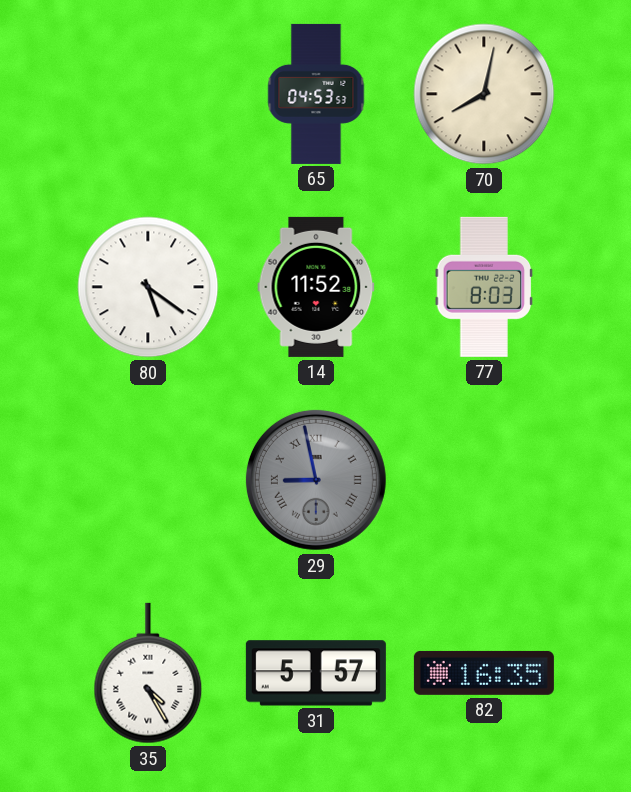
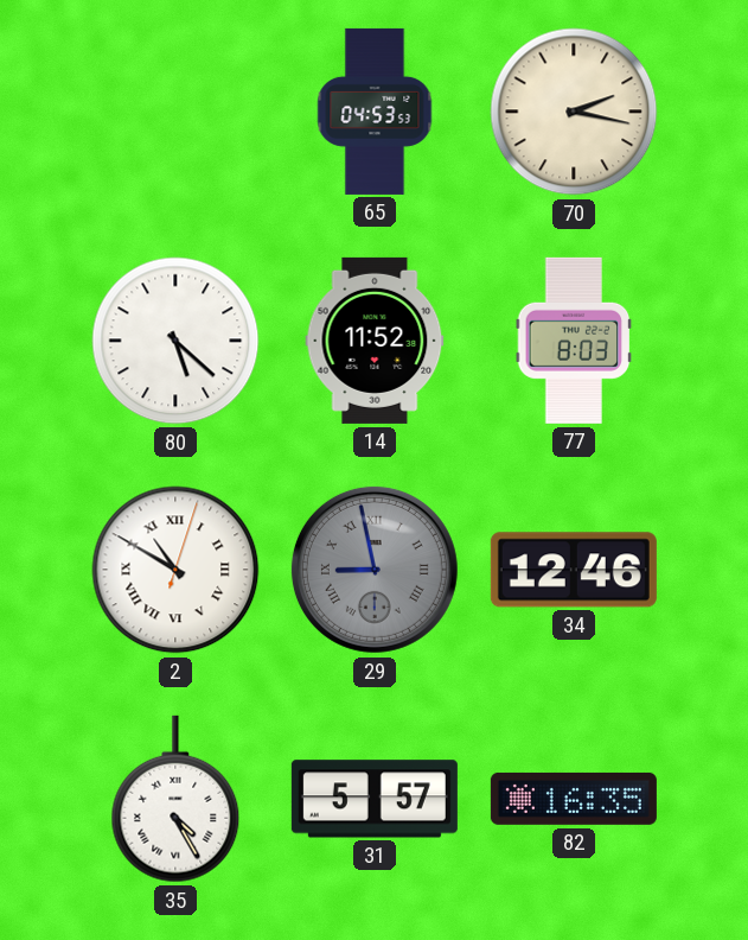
70: 8:02 -> 2:17
80: 5:21 -> 5:22
2: none -> 10:50
34: none -> 12:46
